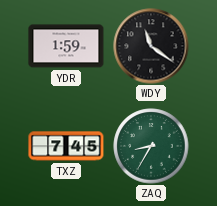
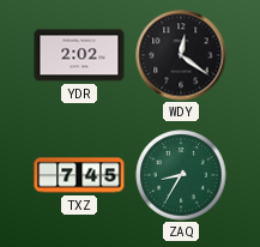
YDR: 1:59 -> 2:02
WDY: 11:21 -> 12:21
